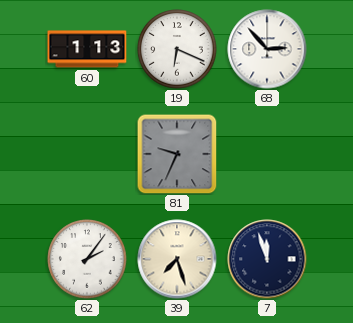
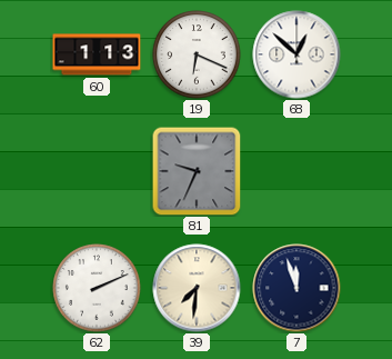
68: 2:53 -> 12:52
62: 2:06 -> 2:11
39: 7:27 -> 7:31
